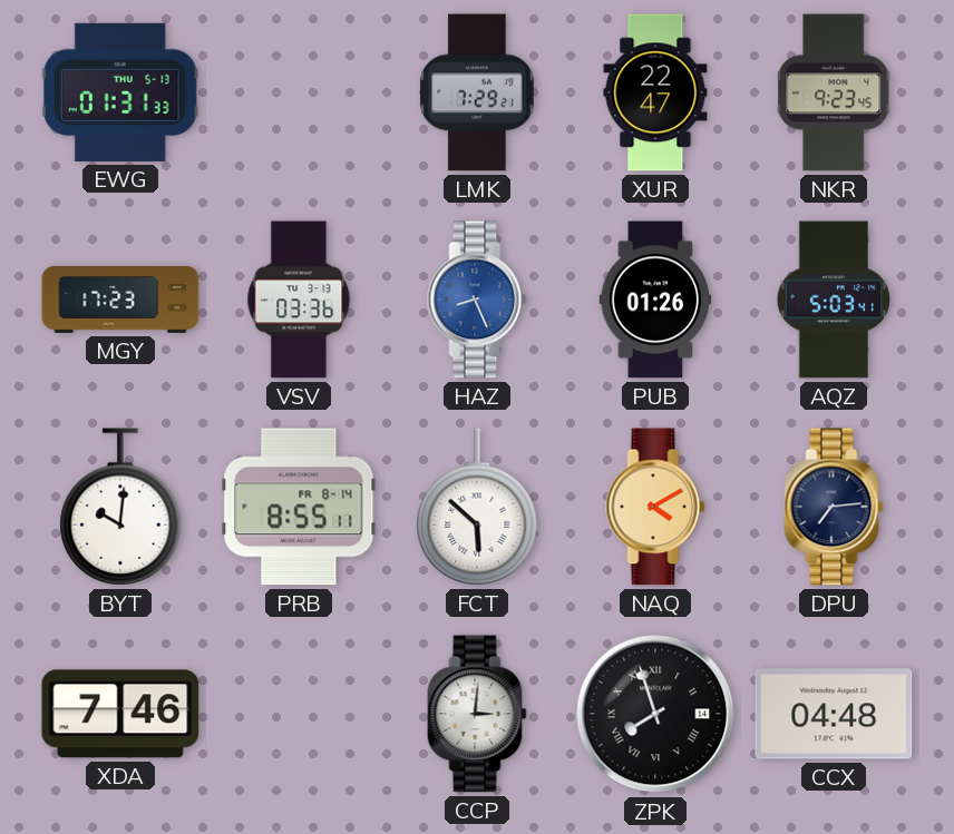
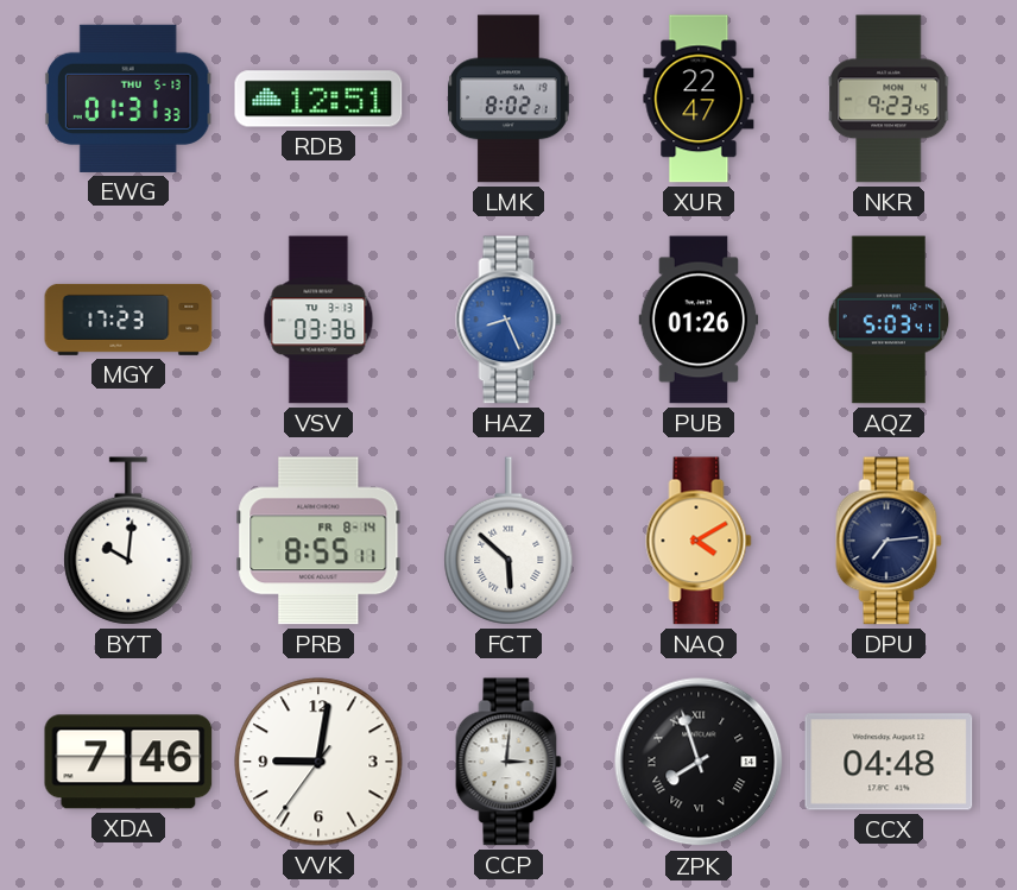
RDB: none -> 12:51
LMK: 7:29 -> 8:02
VVK: none -> 9:01
